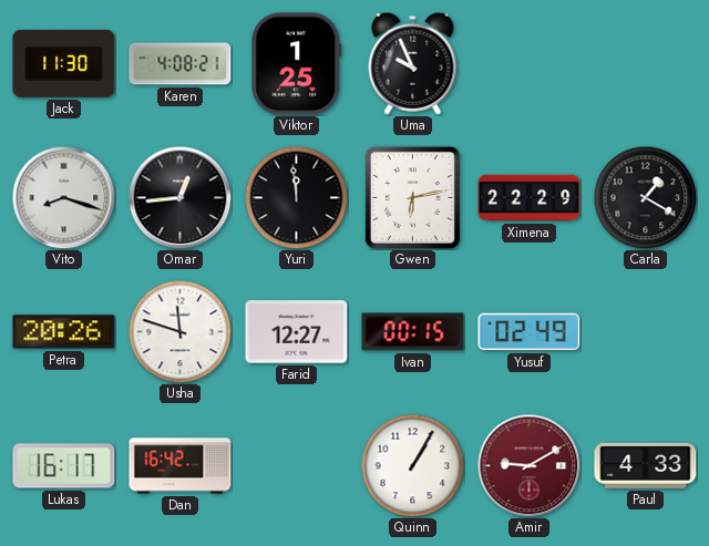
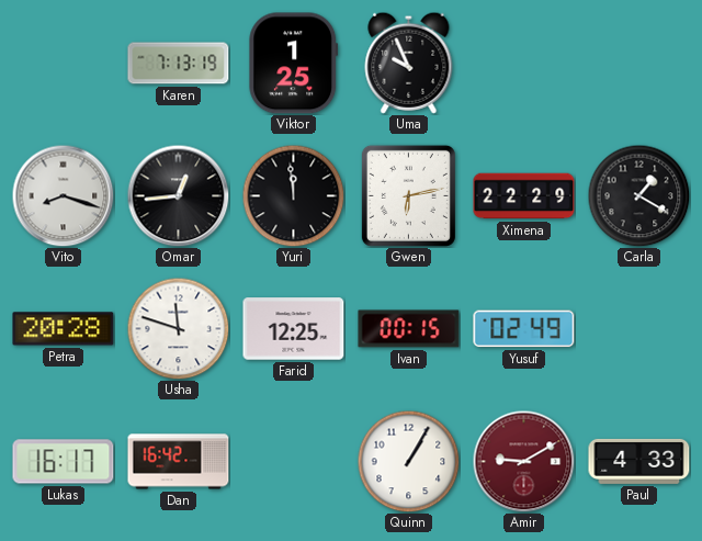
Jack: 11:30 -> none
Karen: 4:08 -> 7:13
Petra: 20:26 -> 20:28
Farid: 12:27 -> 12:25
